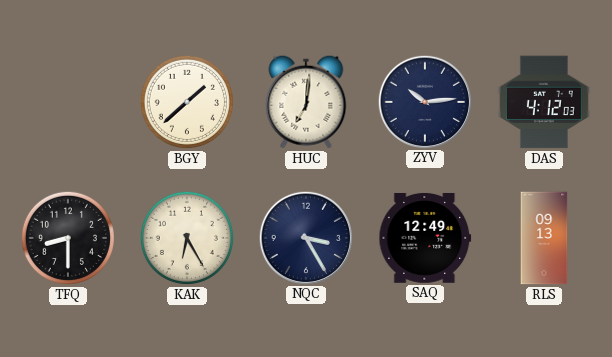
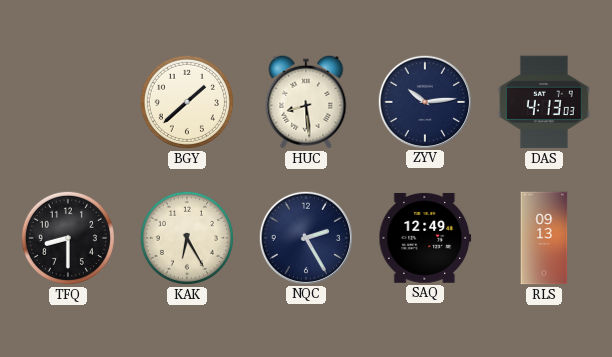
HUC: 7:01 -> 8:29
DAS: 4:12 -> 4:13
NQC: 3:25 -> 2:25
